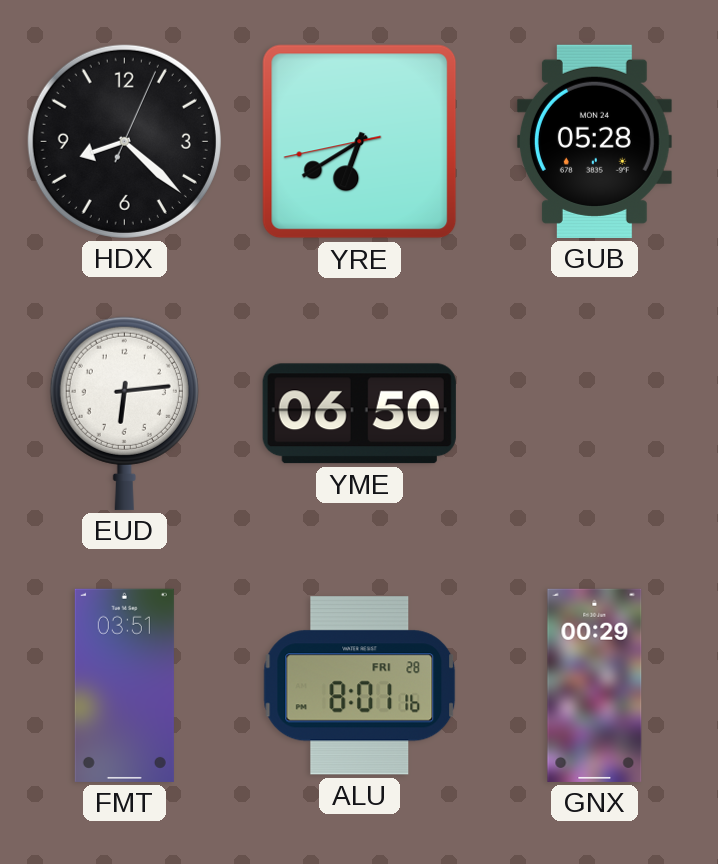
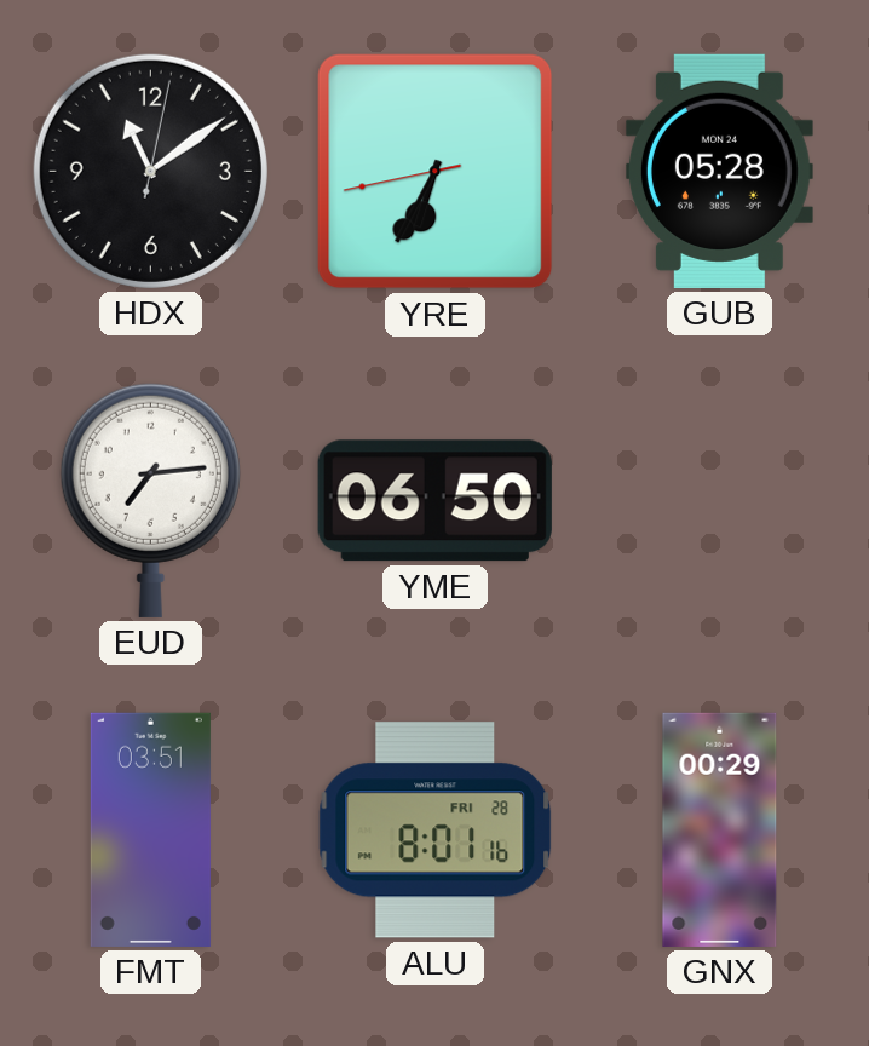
HDX: 8:22 -> 11:09
YRE: 6:39 -> 6:34
EUD: 6:14 -> 7:14
